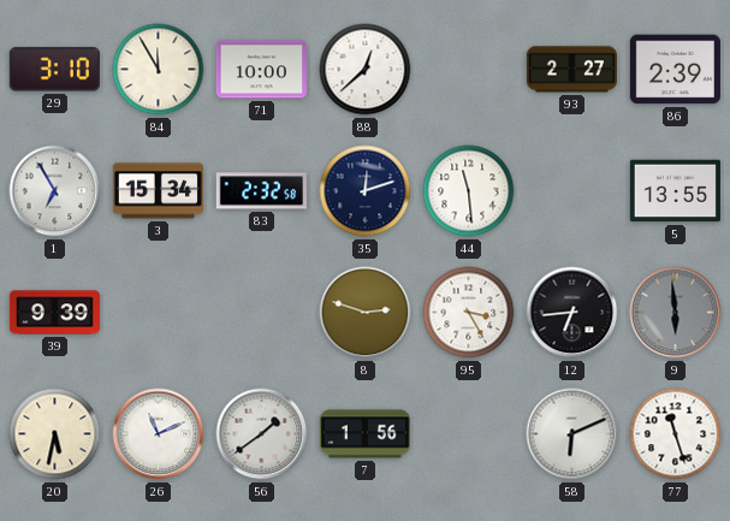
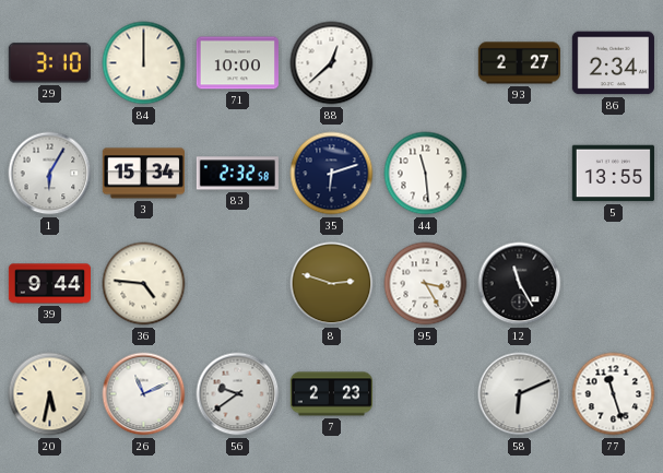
84: 11:55 -> 12:00
86: 2:39 -> 2:34
1: 6:55 -> 6:05
35: 12:12 -> 6:12
39: 9:39 -> 9:44
36: none -> 4:46
12: 6:44 -> 11:25
9: 5:59 -> none
56: 1:39 -> 9:39
7: 1:56 -> 2:23
